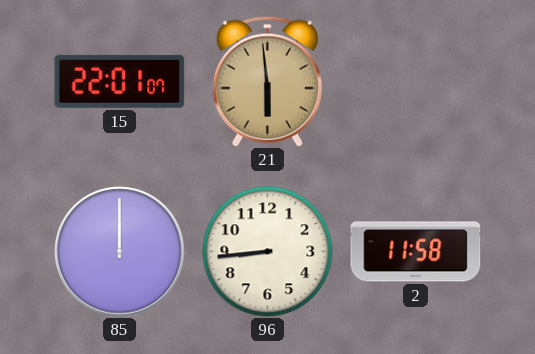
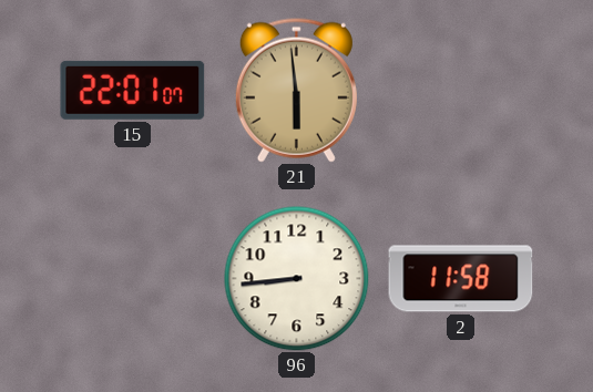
85: 12:00 -> none
